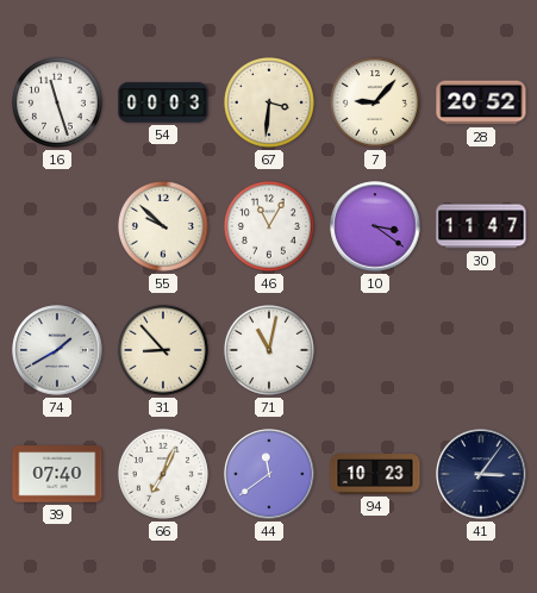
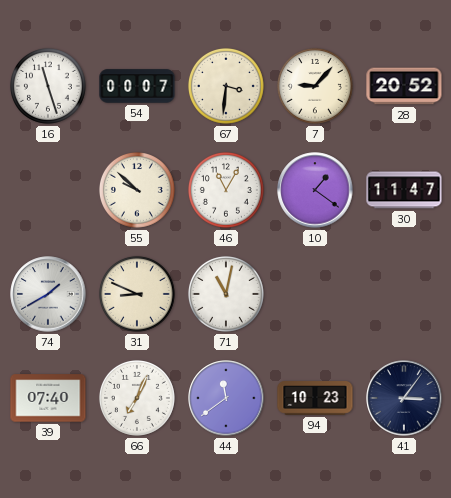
54: 00:03 -> 00:07
10: 3:21 -> 1:21
31: 8:53 -> 8:49
